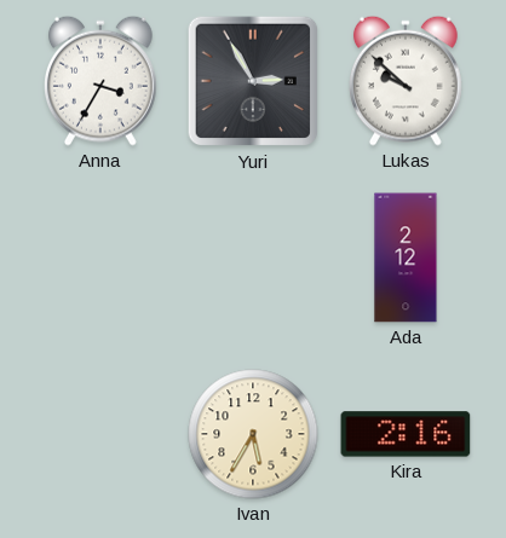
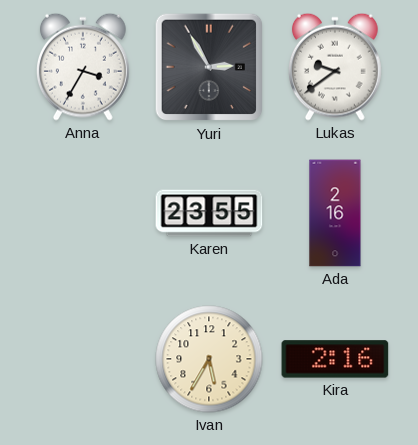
Lukas: 9:52 -> 9:39
Karen: none -> 23:55
Ada: 2:12 -> 2:16
